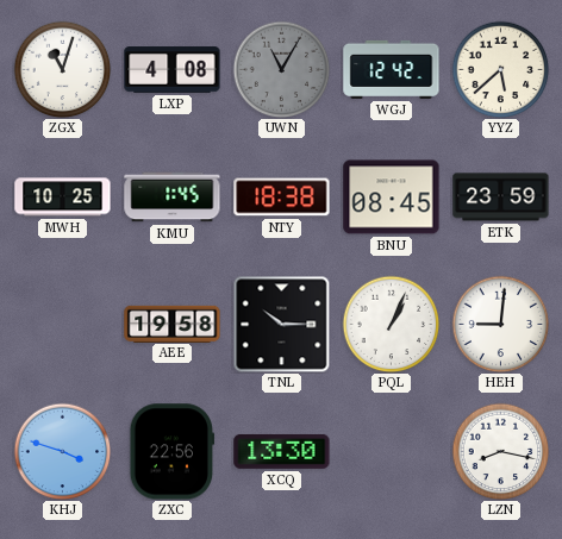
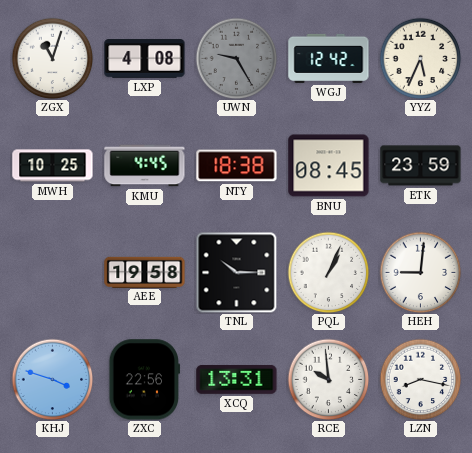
UWN: 11:05 -> 9:25
YYZ: 5:38 -> 5:34
KMU: 1:45 -> 4:45
XCQ: 13:30 -> 13:31
RCE: none -> 9:59
